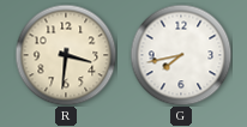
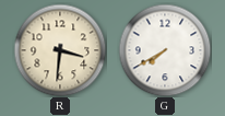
G: 7:43 -> 7:40
